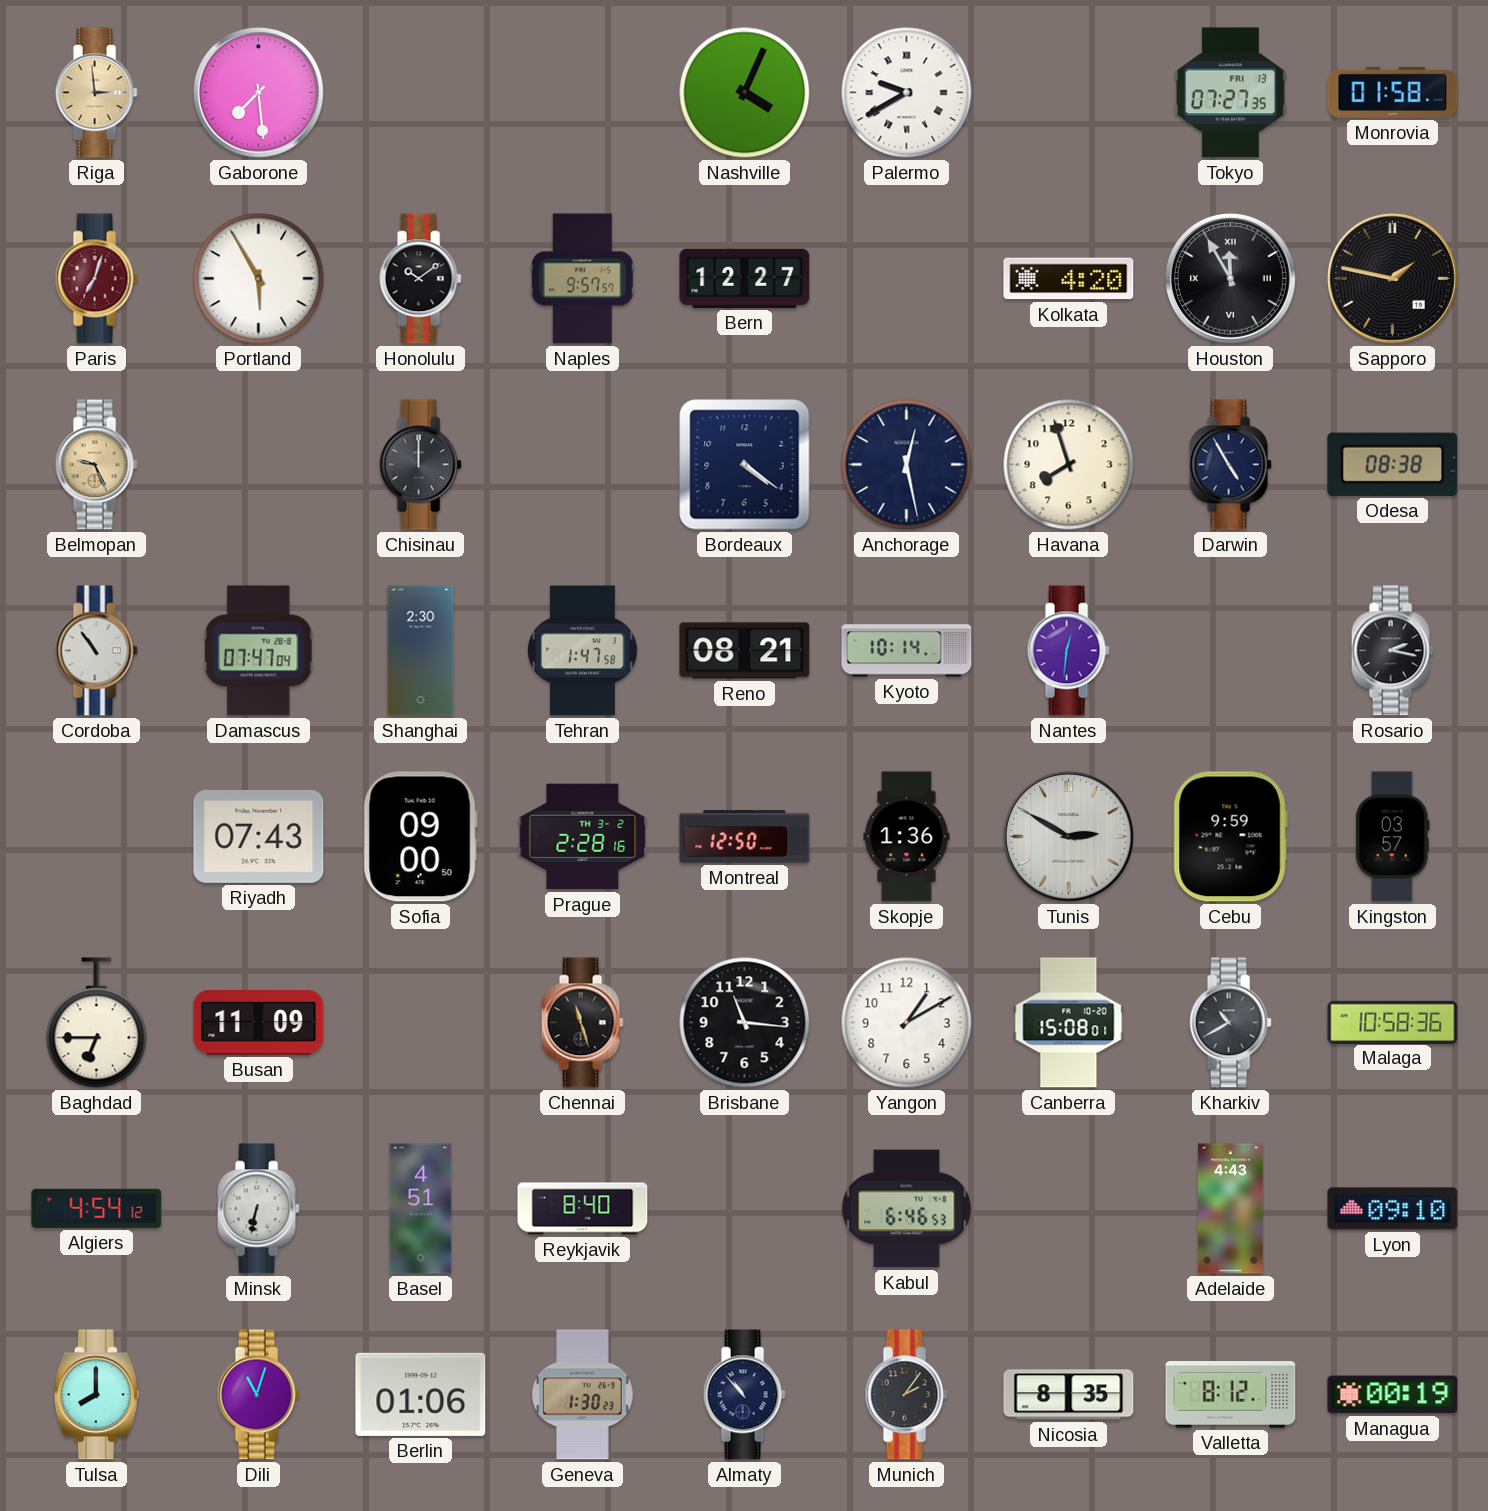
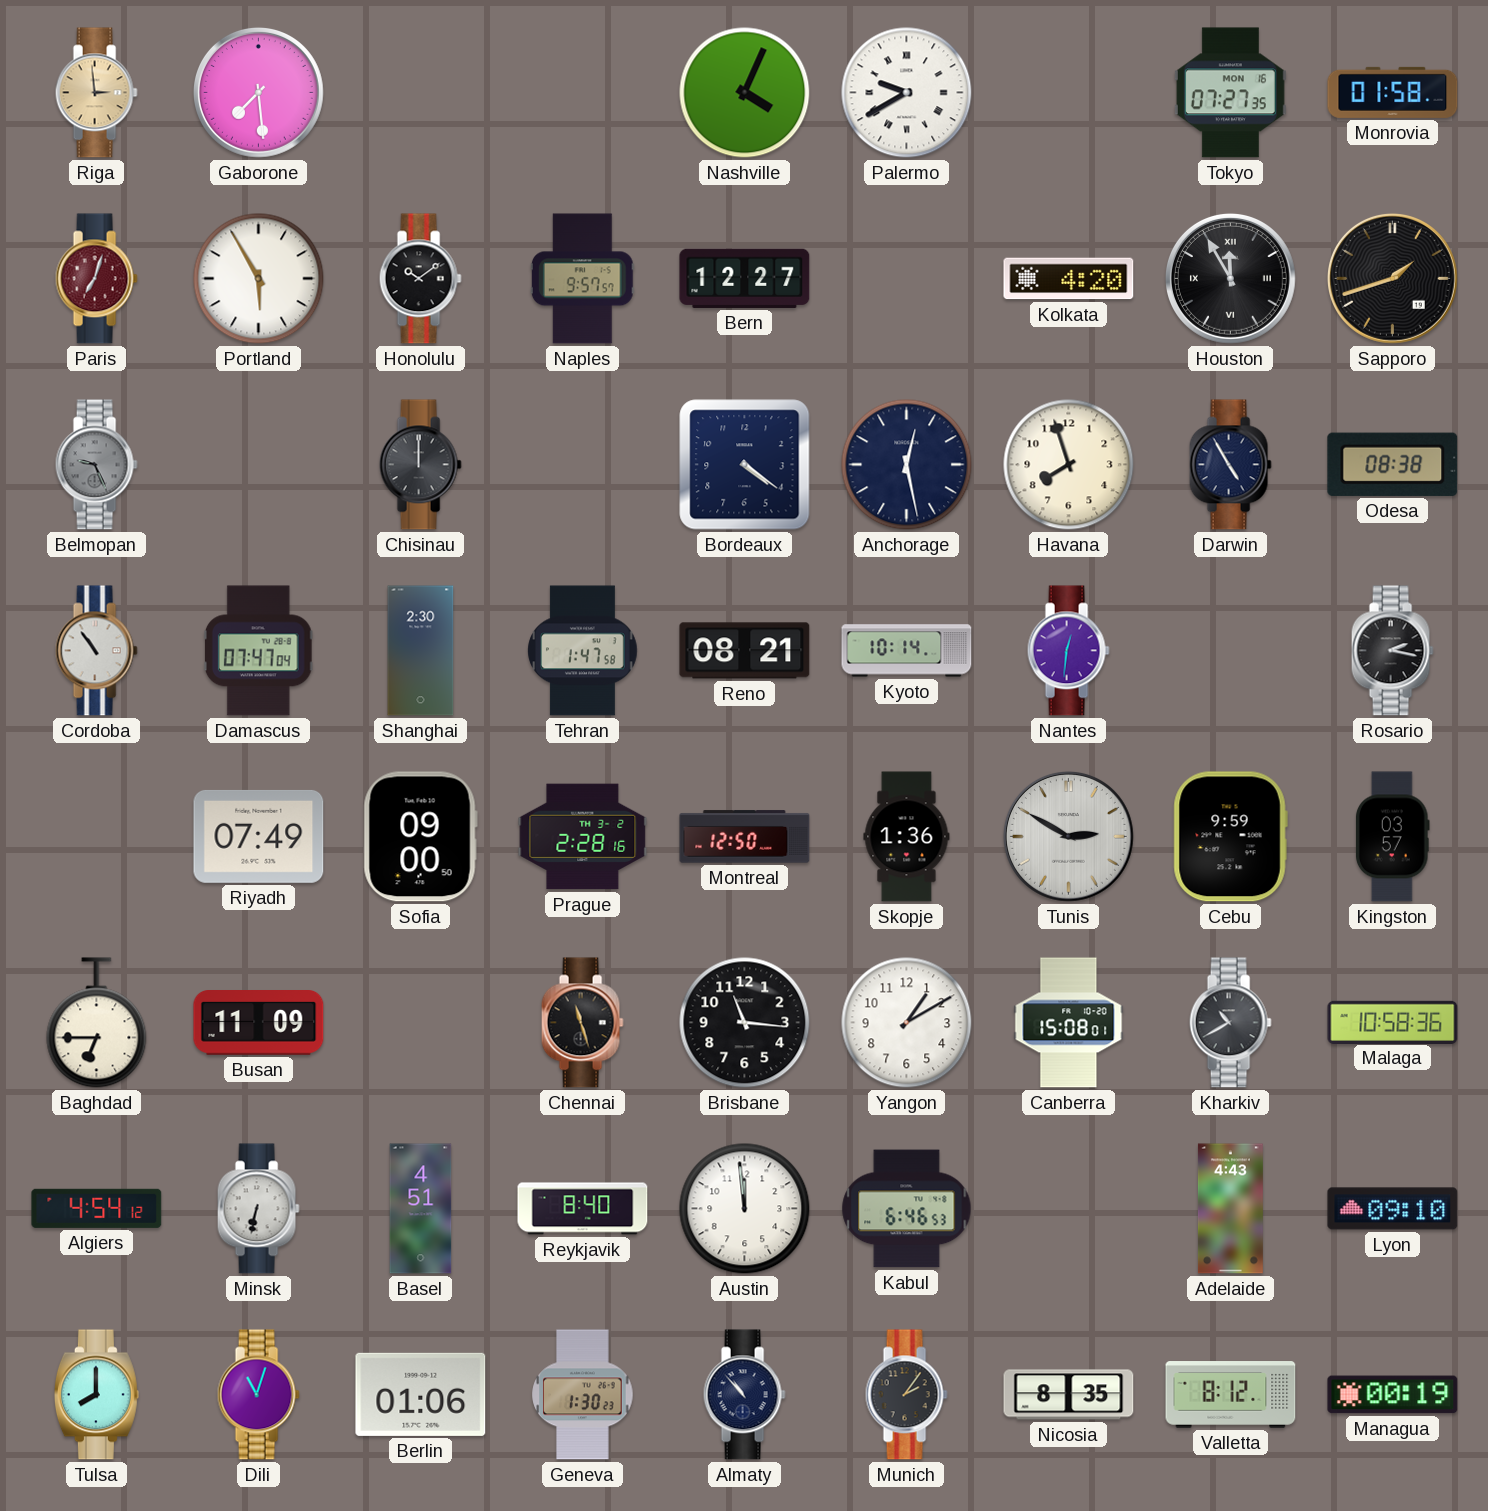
Tokyo date: FRI 13 -> MON 16
Sapporo: 1:47 -> 1:42
Belmopan dial: champagne -> grey
Riyadh: 07:43 -> 07:49
Austin: none -> 11:59
